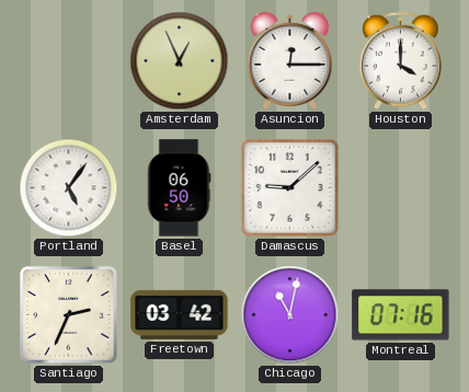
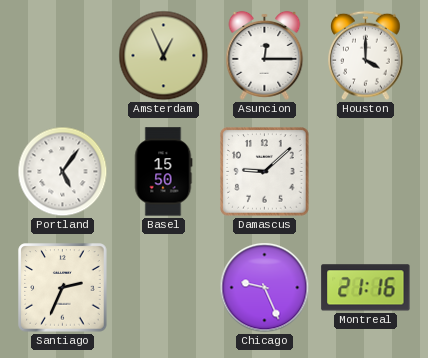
Basel: 06:50 -> 15:50
Freetown: 03:42 -> none
Chicago: 11:02 -> 9:26
Montreal: 07:16 -> 21:16
